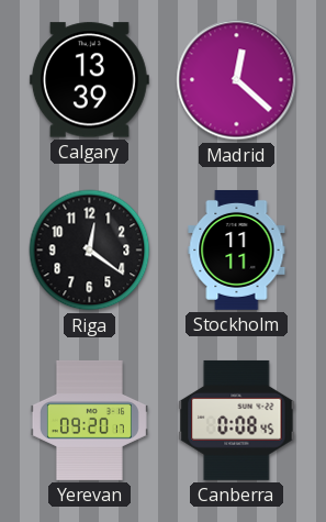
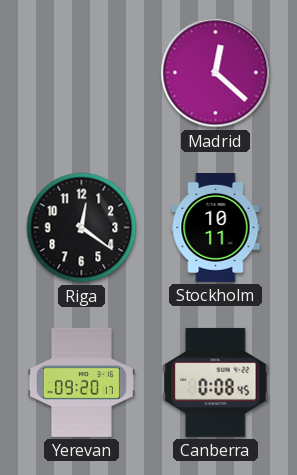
Calgary: 13:39 -> none
Stockholm: 11:11 -> 10:11
